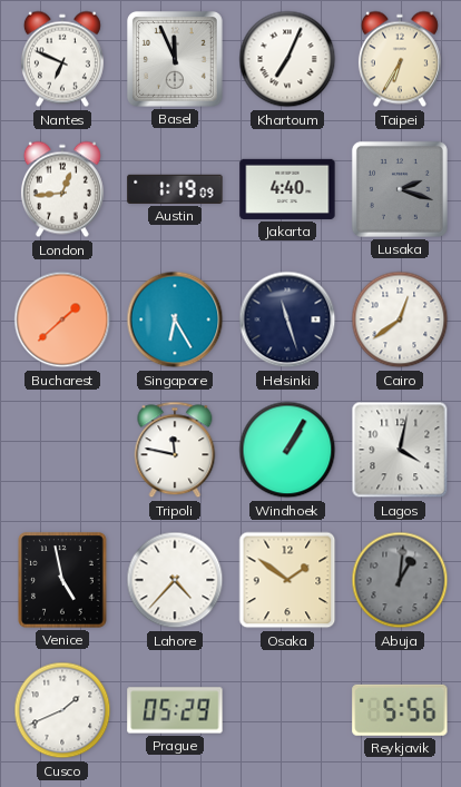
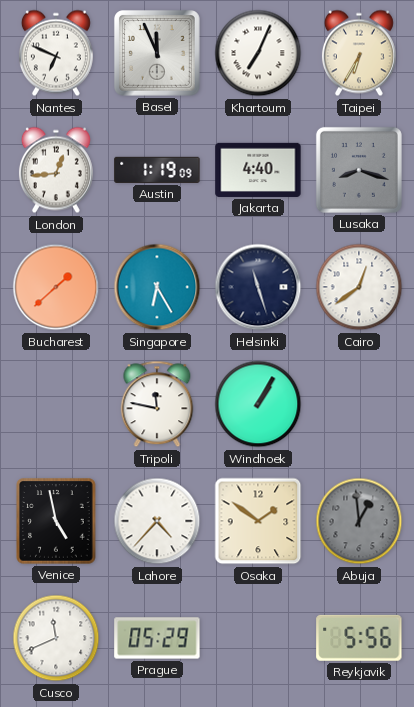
Lusaka: 2:18 -> 8:18
Lagos: 4:02 -> none
Abuja: 1:01 -> 12:59
Cusco: 1:41 -> 11:41
